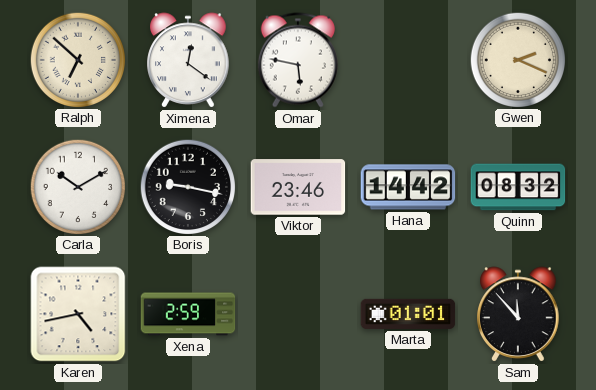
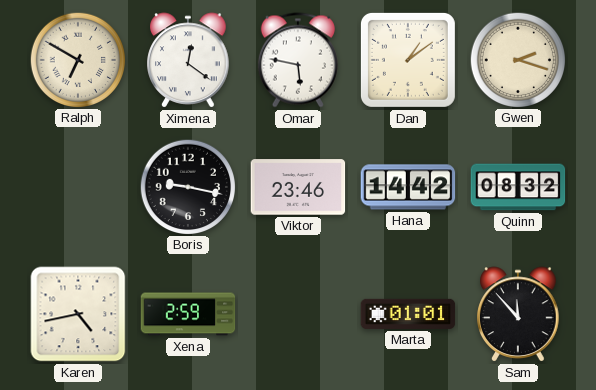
Ralph: 6:52 -> 6:50
Dan: none -> 1:09
Gwen: 2:19 -> 2:18
Carla: 10:10 -> none
